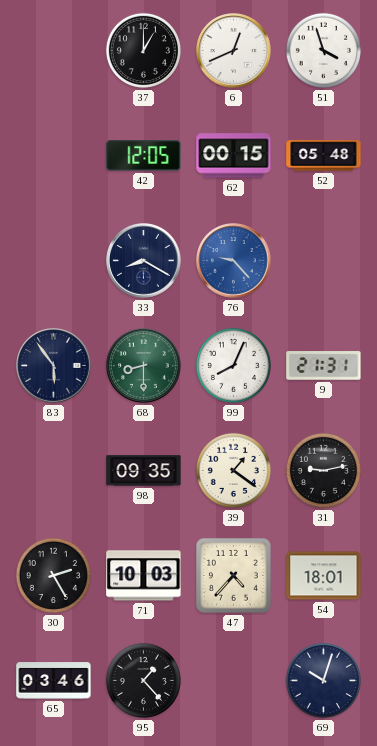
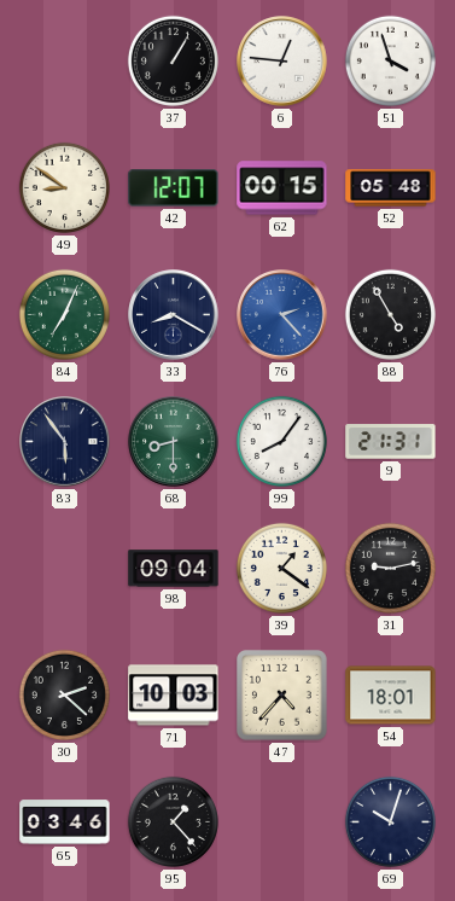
37: 1:00 -> 1:05
6: 12:41 -> 12:46
49: none -> 8:51
42: 12:05 -> 12:07
84: none -> 7:04
76: 9:23 -> 2:23
88: none -> 4:55
99: 8:04 -> 8:06
98: 09:35 -> 09:04
30: 2:25 -> 2:22
